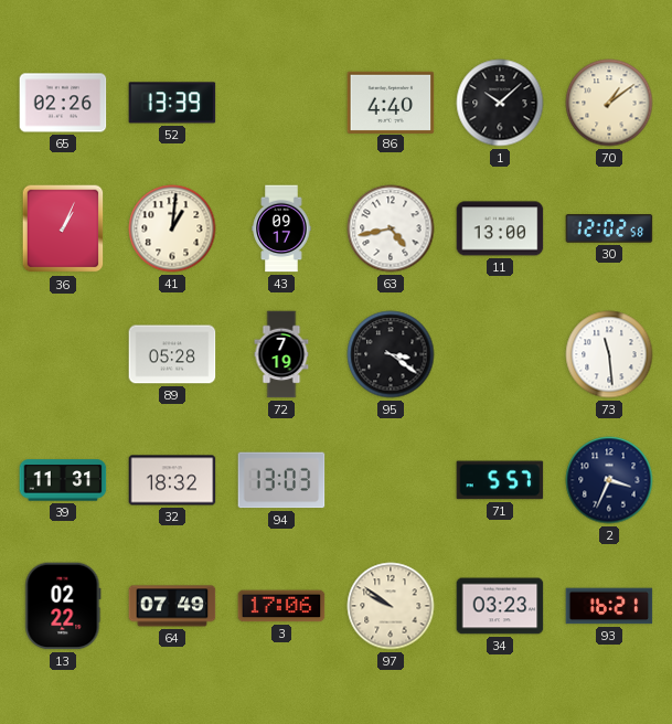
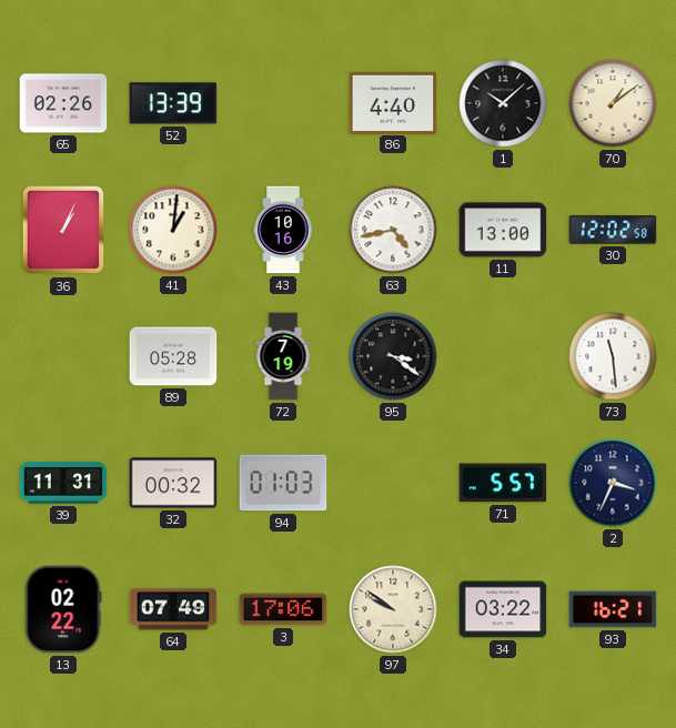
43: 09:17 -> 10:16
32: 18:32 -> 00:32
94: 13:03 -> 01:03
34: 03:23 -> 03:22
